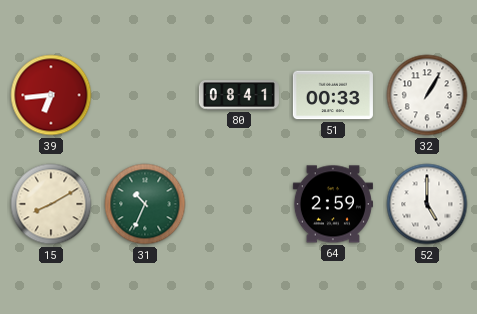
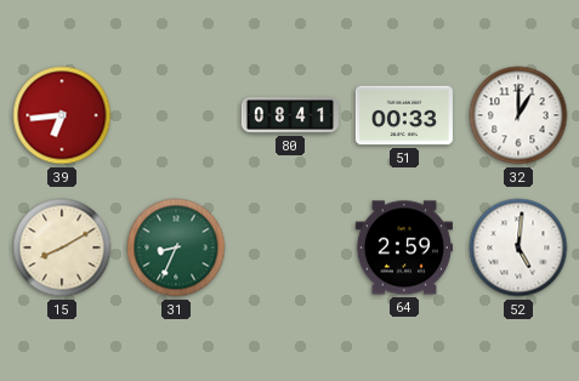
32: 1:05 -> 1:00
31: 10:34 -> 8:34
52: 5:00 -> 5:01
